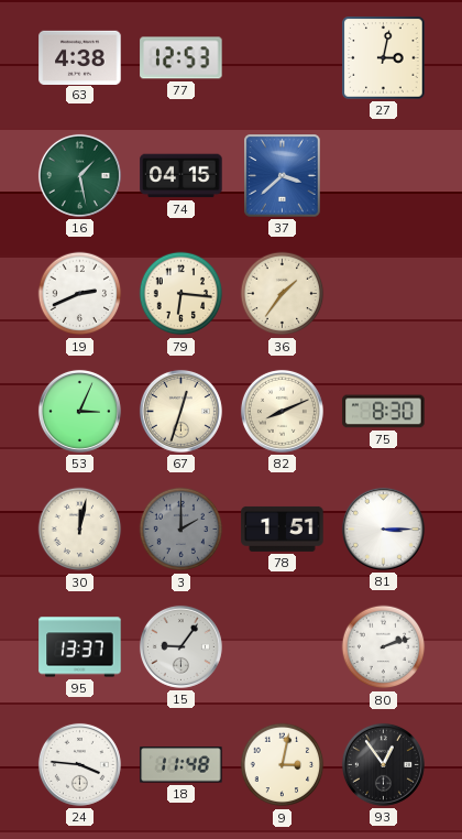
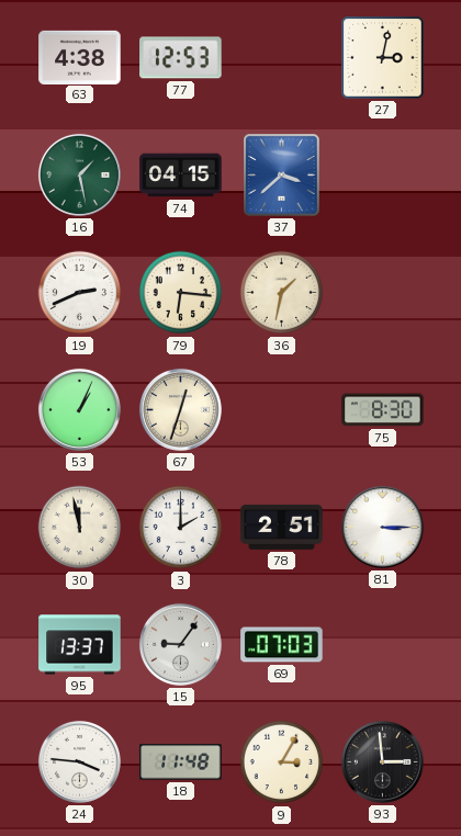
36: 1:36 -> 1:32
53: 3:04 -> 1:04
82: 8:11 -> none
30: 12:02 -> 11:58
3 dial: grey -> white
78: 1:51 -> 2:51
69: none -> 07:03
80: 2:12 -> none
9: 3:02 -> 3:05
93: 12:54 -> 2:59
